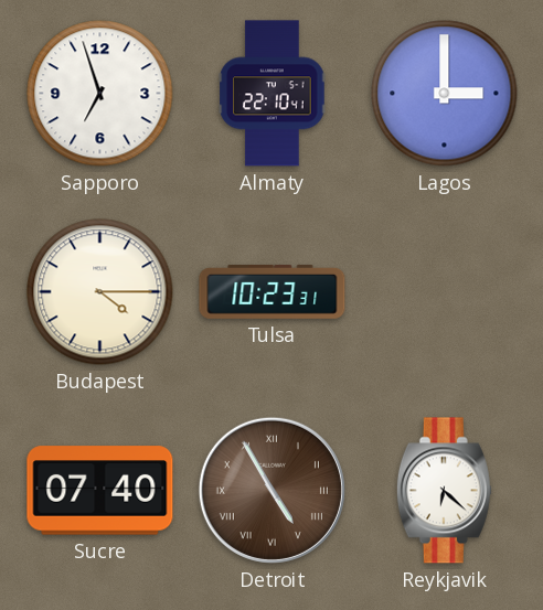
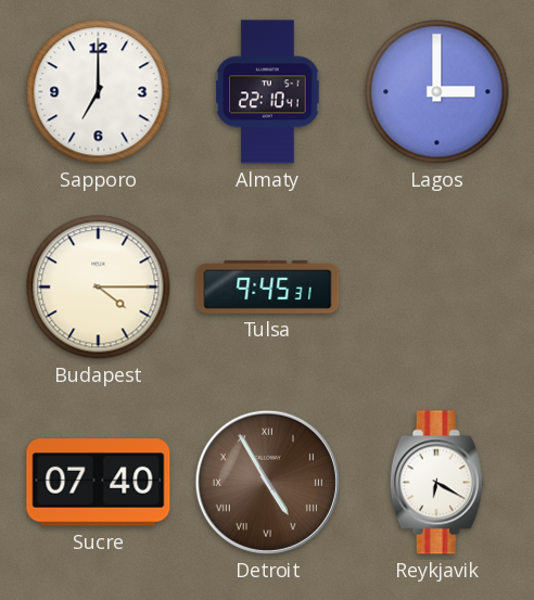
Sapporo: 6:57 -> 7:00
Tulsa: 10:23 -> 9:45
Reykjavik: 6:22 -> 6:20
